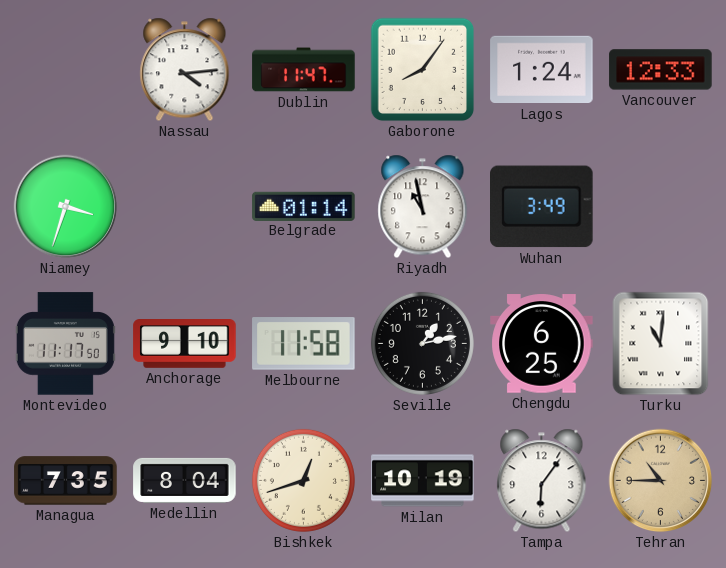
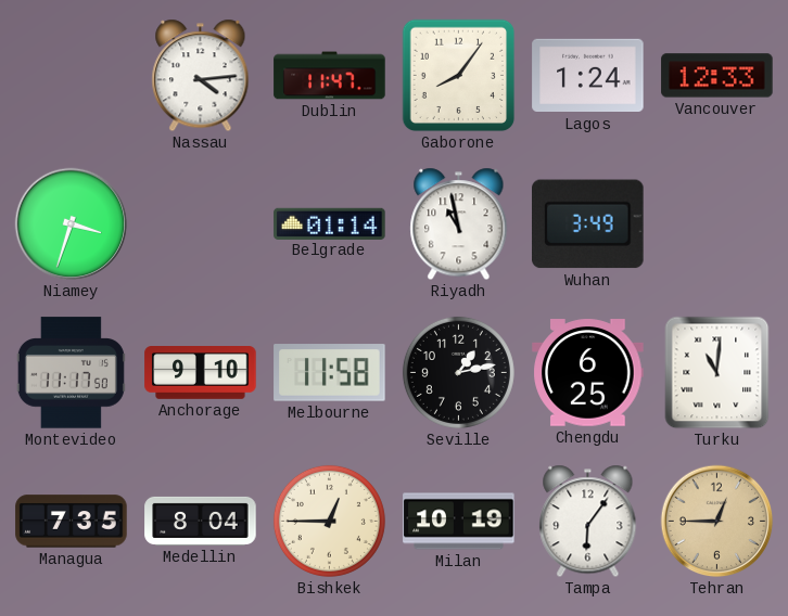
Bishkek: 12:42 -> 12:45
Tehran: 10:45 -> 12:45
